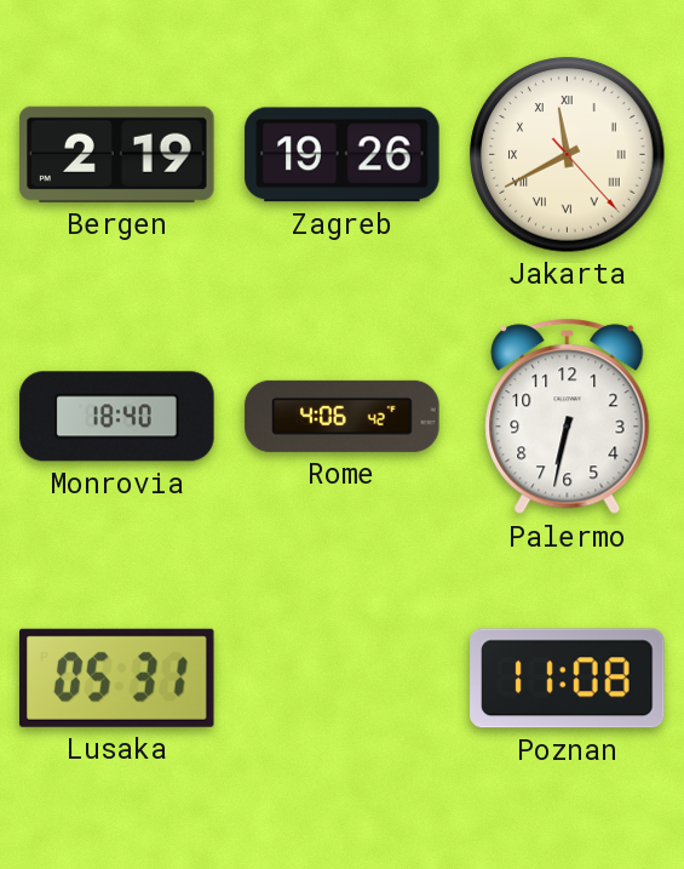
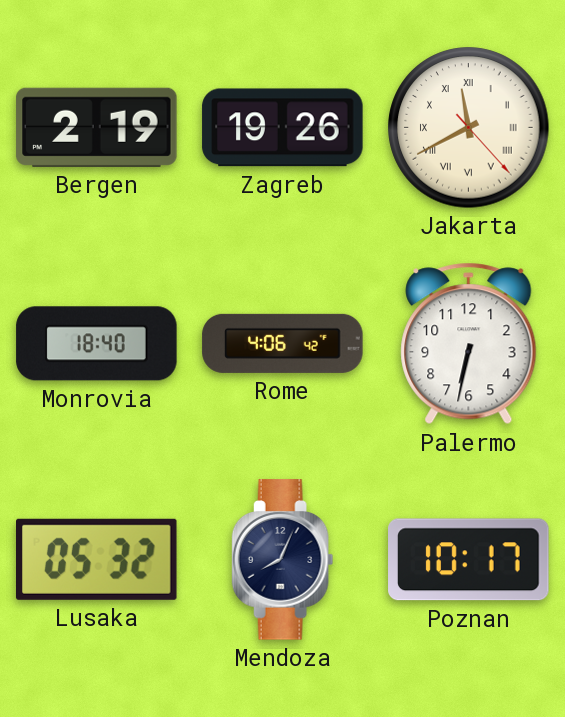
Lusaka: 05:31 -> 05:32
Mendoza: none -> 8:04
Poznan: 11:08 -> 10:17
